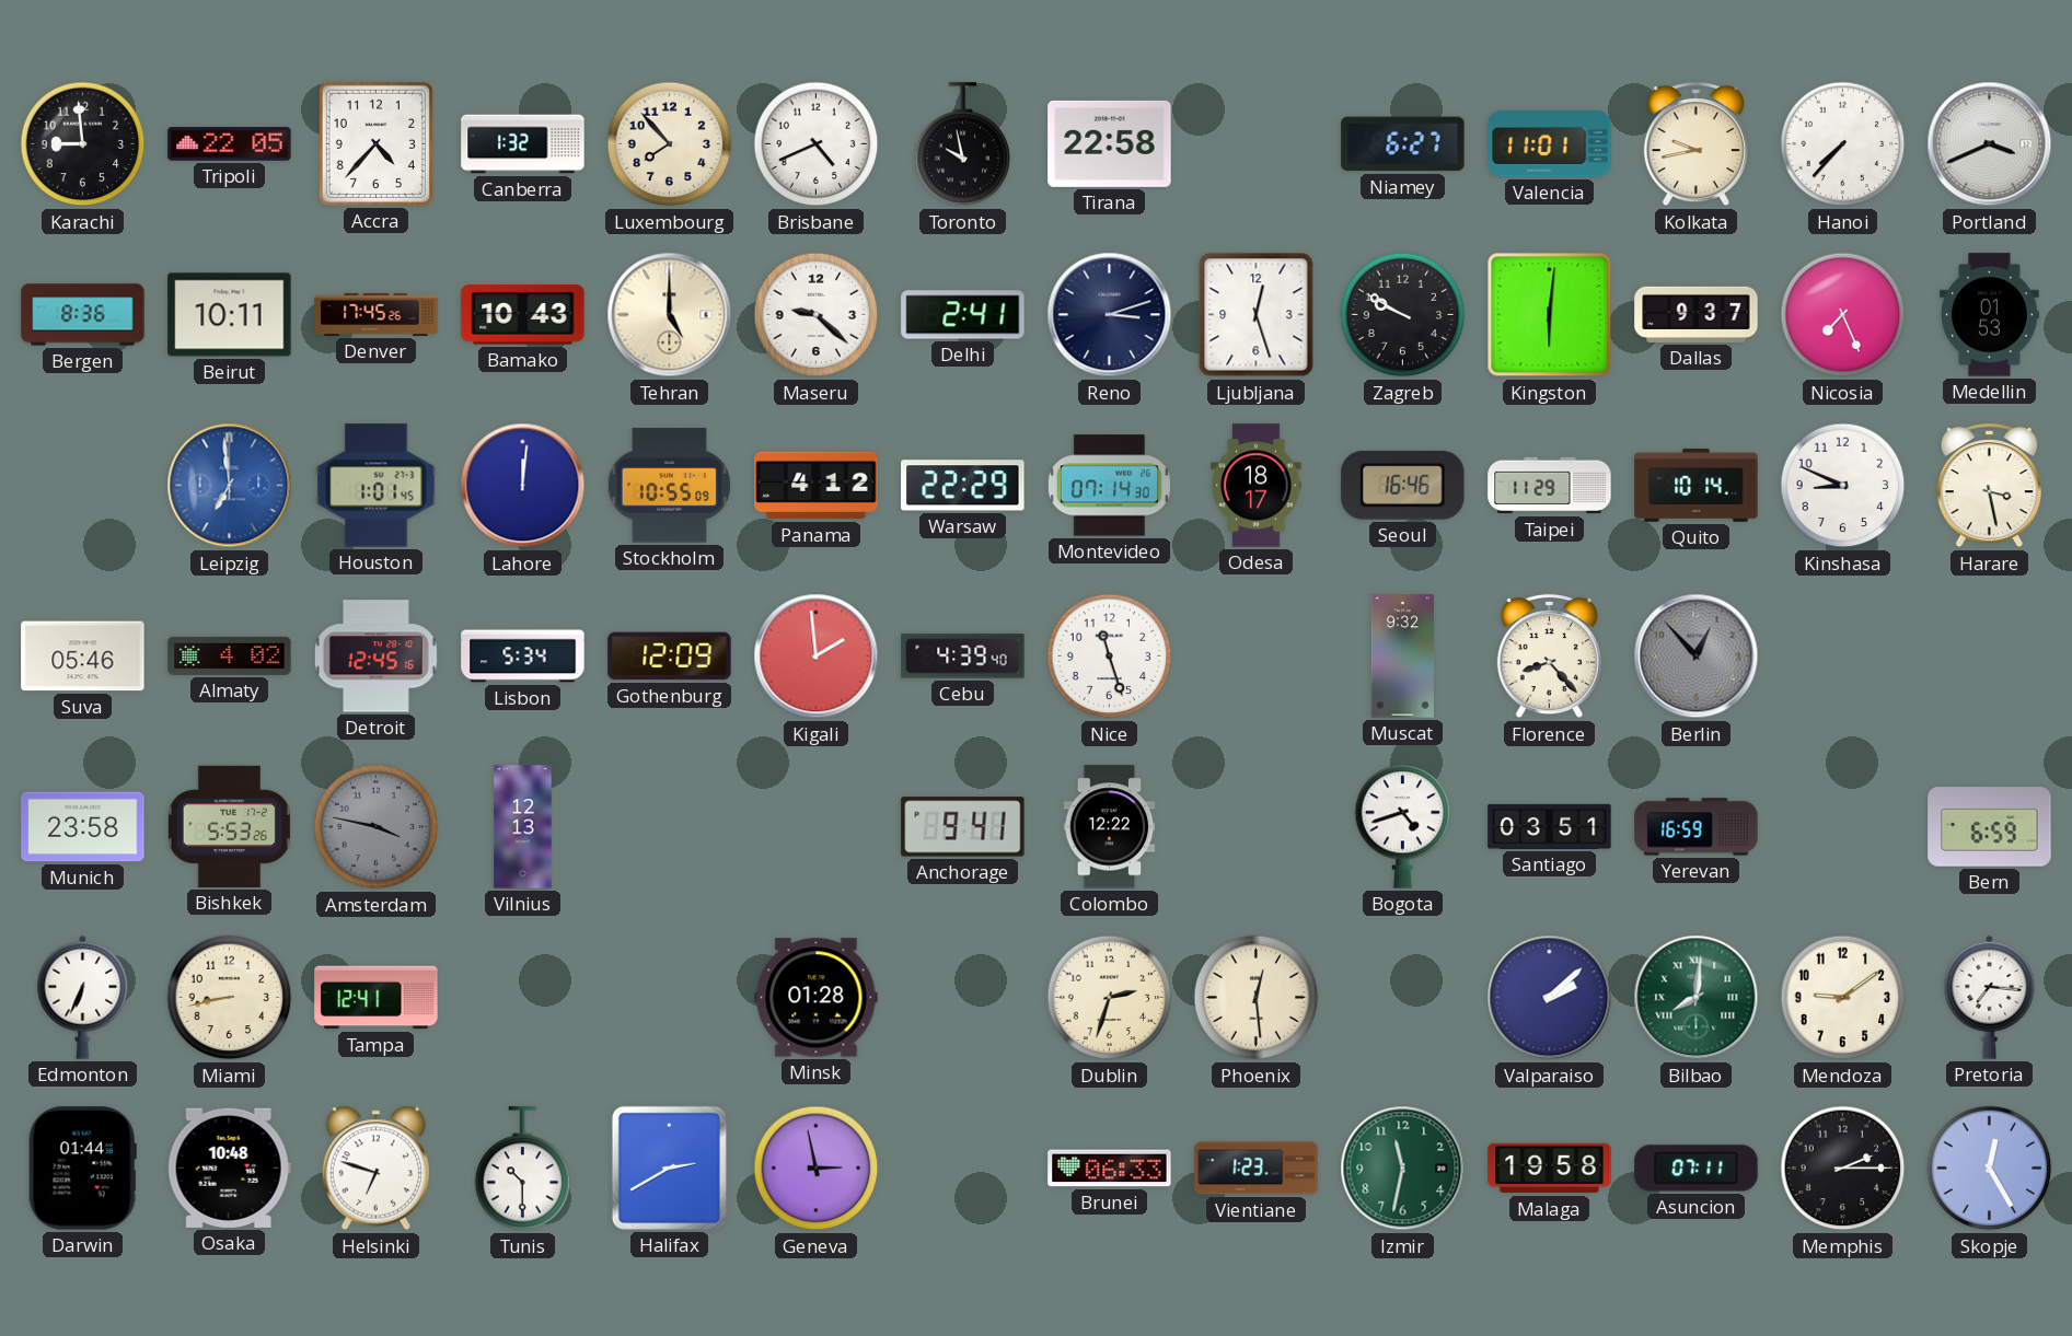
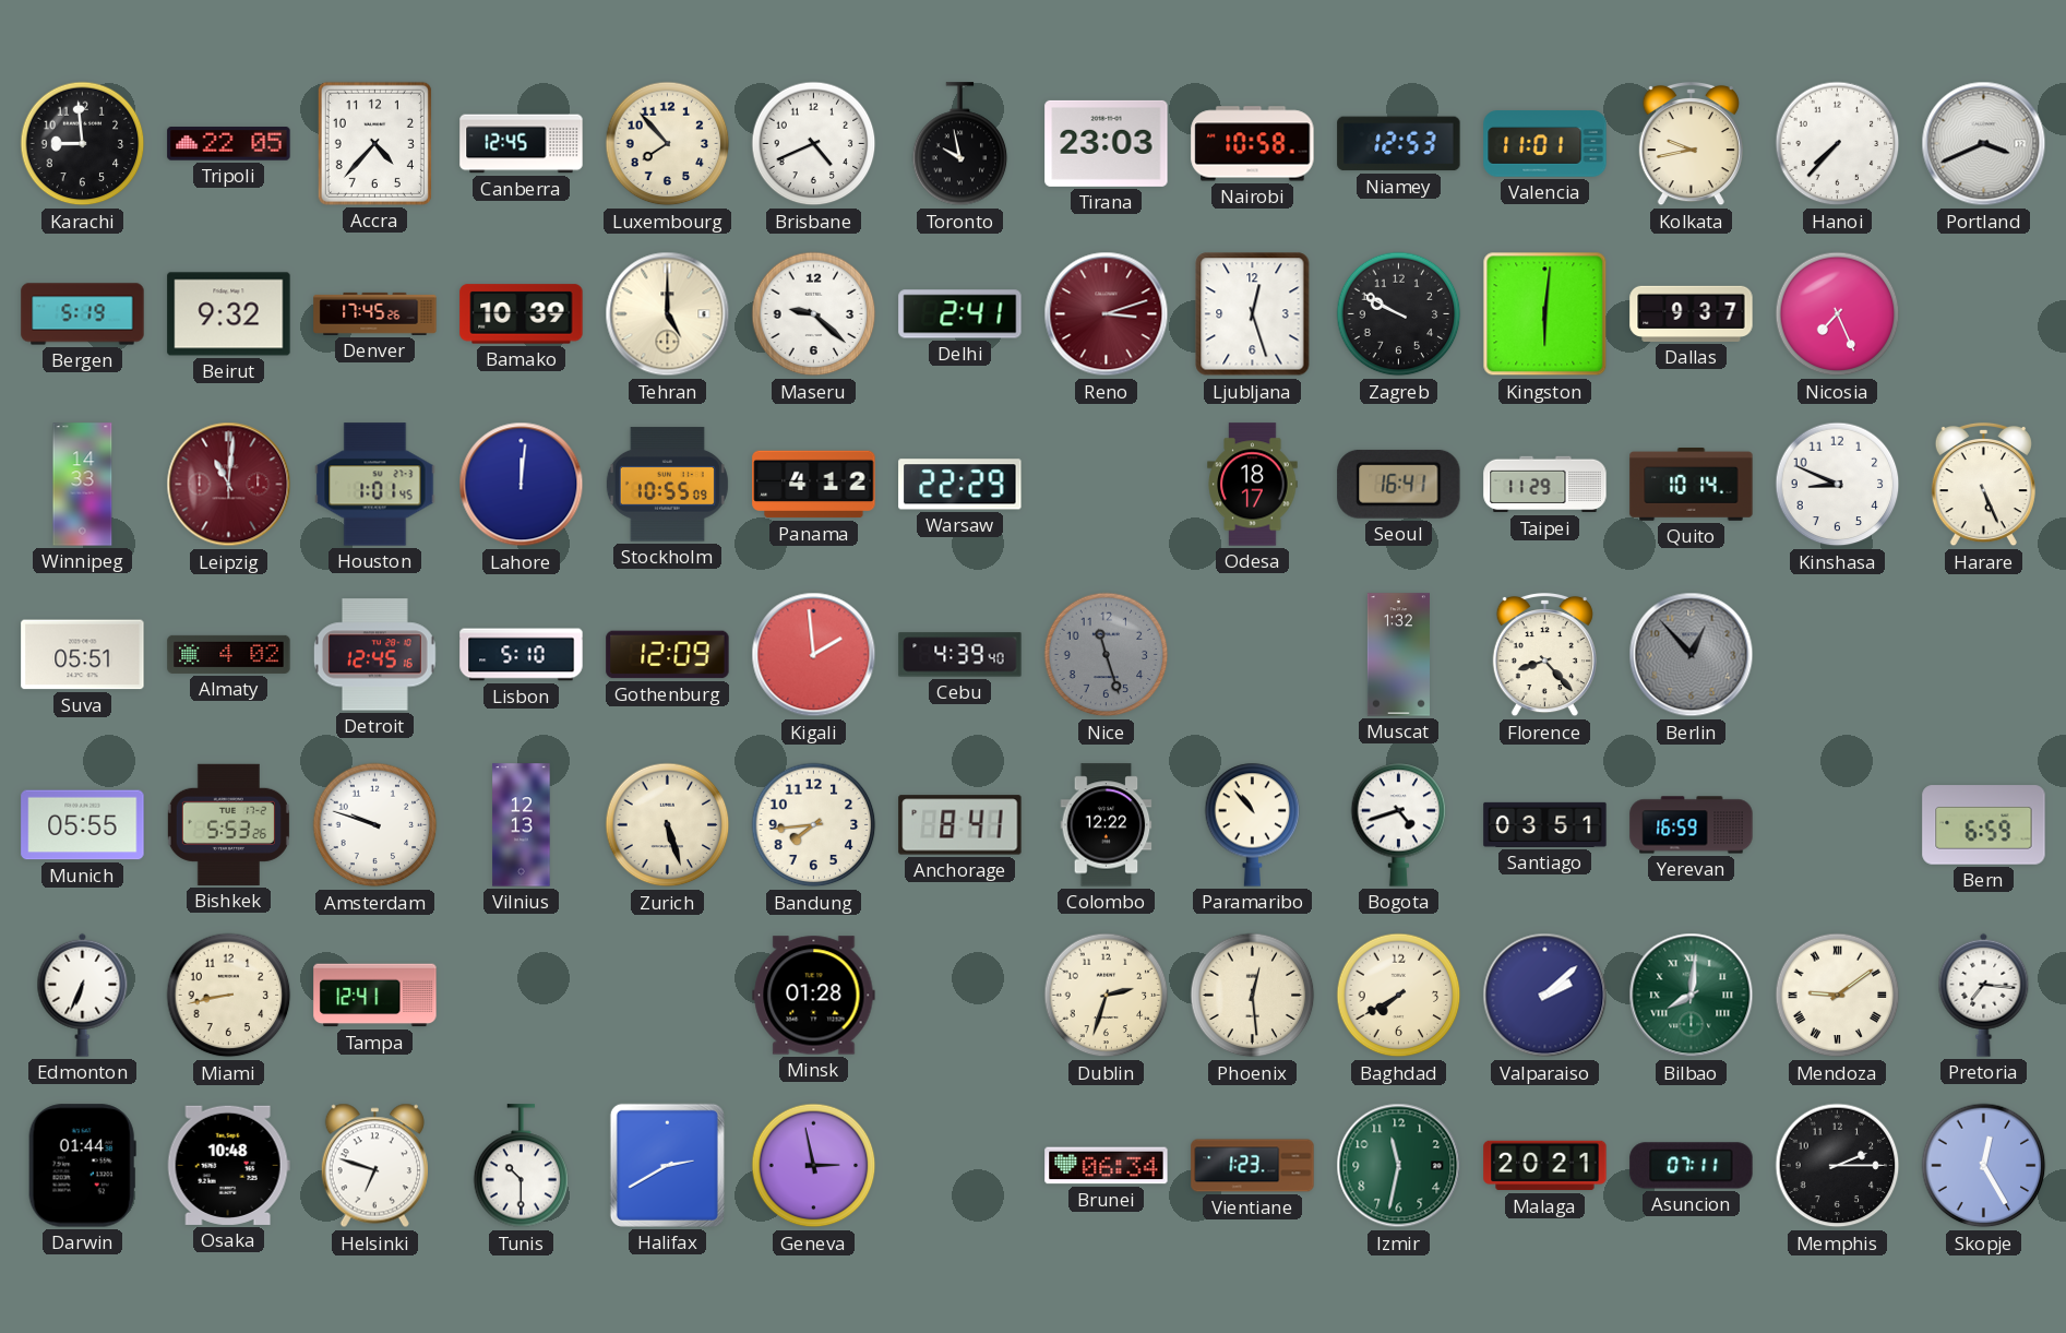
Canberra: 1:32 -> 12:45
Tirana: 22:58 -> 23:03
Nairobi: none -> 10:58
Niamey: 6:27 -> 12:53
Bergen: 8:36 -> 5:19
Beirut: 10:11 -> 9:32
Bamako: 10:43 -> 10:39
Reno dial: navy -> burgundy
Medellin: 01:53 -> none
Winnipeg: none -> 14:33
Leipzig: 6:59 -> 11:01
Leipzig dial: blue -> burgundy
Montevideo: 07:14 -> none
Seoul: 16:46 -> 16:41
Harare: 3:28 -> 5:26
Suva: 05:46 -> 05:51
Lisbon: 5:34 -> 5:10
Nice dial: white -> grey
Muscat: 9:32 -> 1:32
Munich: 23:58 -> 05:55
Amsterdam: 3:47 -> 9:48
Amsterdam dial: grey -> white
Zurich: none -> 5:27
Bandung: none -> 7:44
Anchorage: 9:41 -> 8:41
Paramaribo: none -> 10:53
Baghdad: none -> 7:40
Mendoza numerals: Arabic -> Roman
Brunei: 06:33 -> 06:34
Malaga: 19:58 -> 20:21
